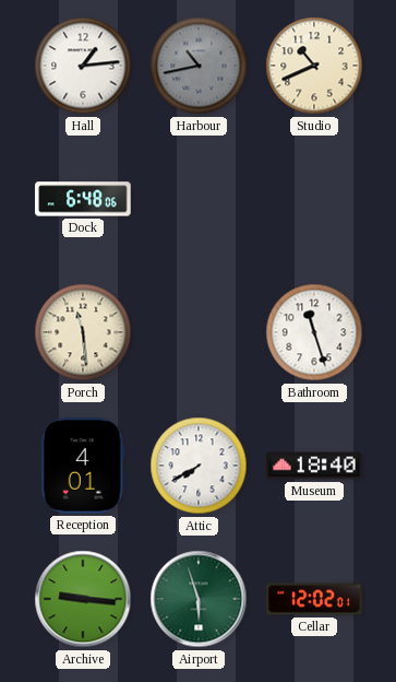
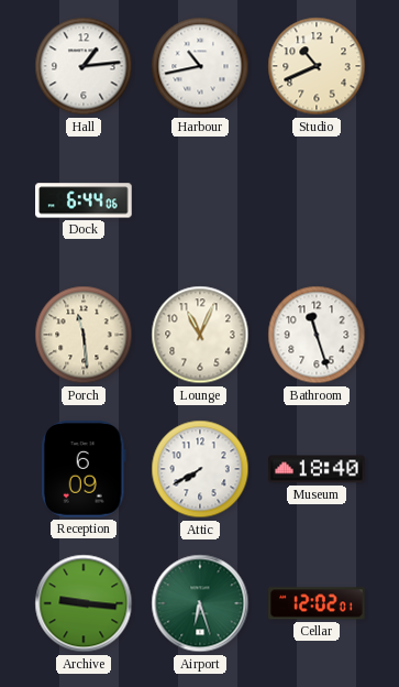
Harbour dial: grey -> white
Dock: 6:48 -> 6:44
Lounge: none -> 11:04
Reception: 4:01 -> 6:09
Airport: 5:57 -> 6:27
